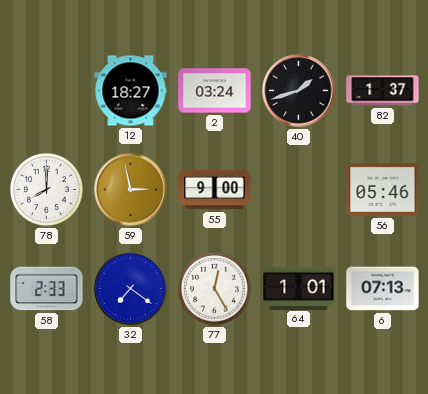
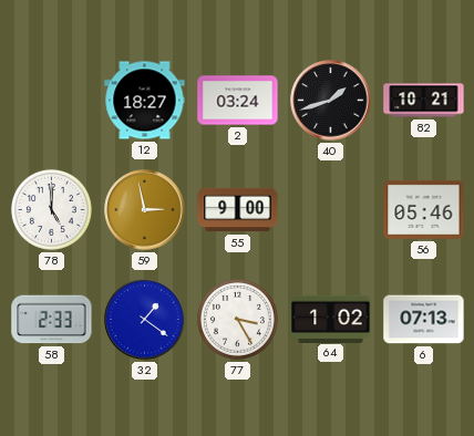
82: 1:37 -> 10:21
78: 8:00 -> 5:00
32: 7:21 -> 1:21
77: 12:25 -> 3:25
64: 1:01 -> 1:02
